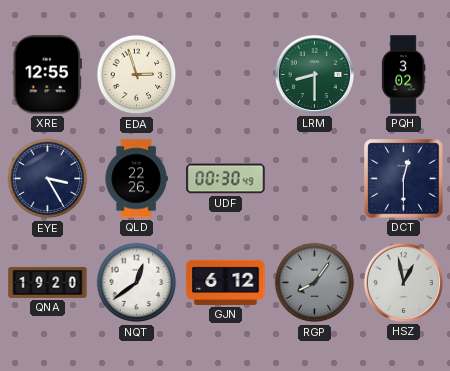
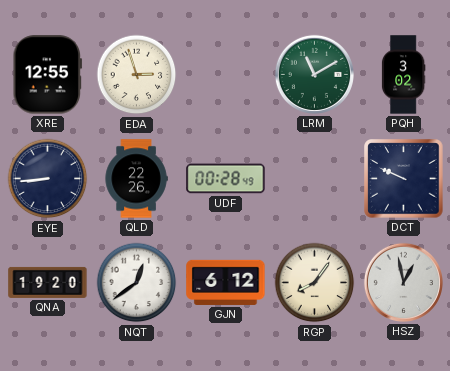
LRM: 8:30 -> 11:10
EYE: 3:25 -> 8:44
UDF: 00:30 -> 00:28
DCT: 12:30 -> 9:49
RGP dial: grey -> cream
